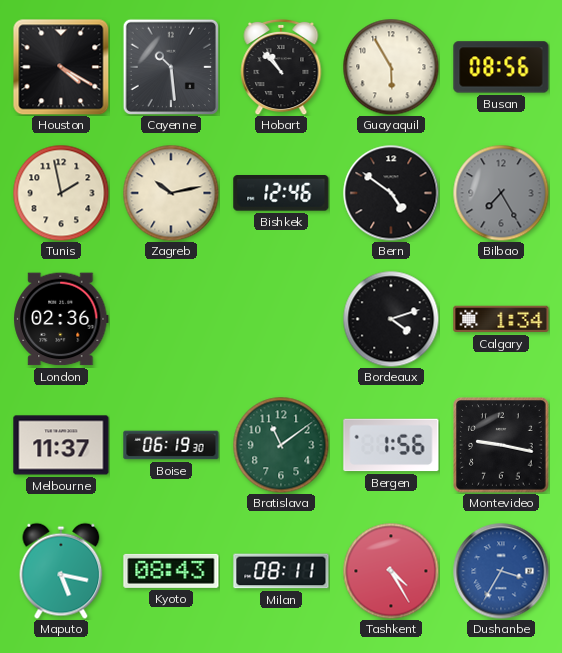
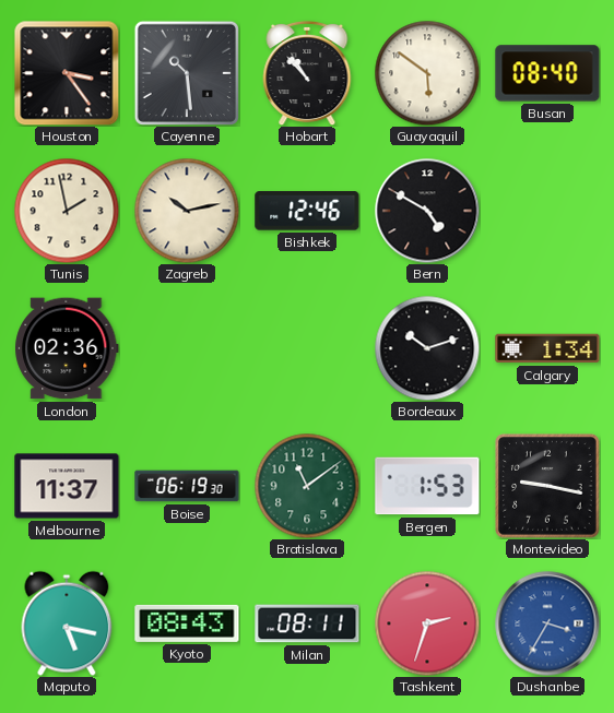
Houston: 4:20 -> 3:24
Guayaquil: 5:55 -> 5:51
Busan: 08:56 -> 08:40
Bern: 4:51 -> 4:50
Bilbao: 7:25 -> none
Bordeaux: 4:12 -> 10:12
Bergen: 1:56 -> 1:53
Tashkent: 4:25 -> 2:33
